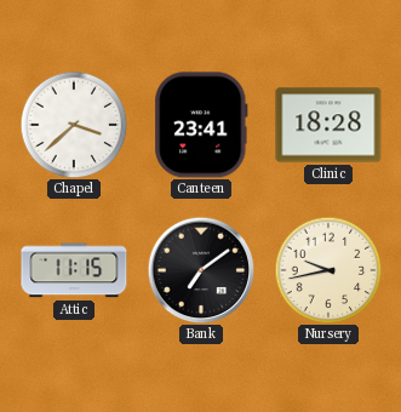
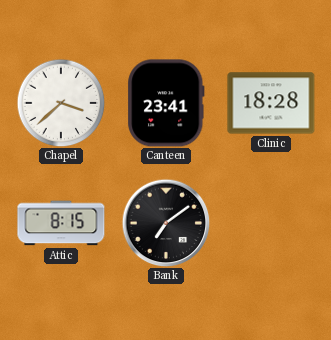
Attic: 11:15 -> 8:15
Nursery: 9:43 -> none
